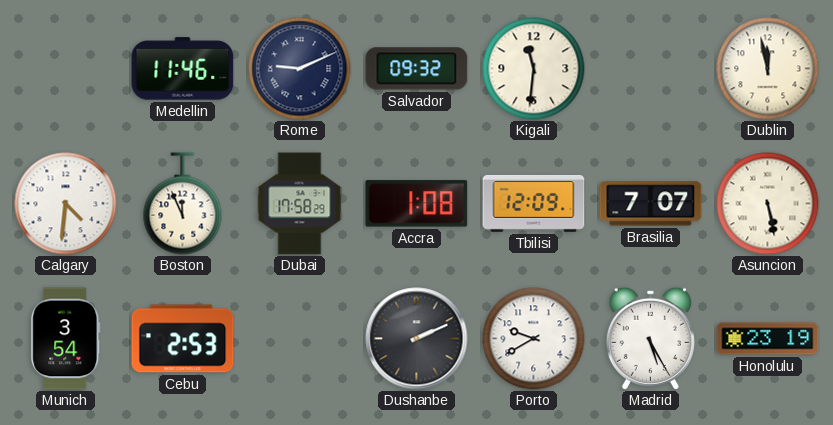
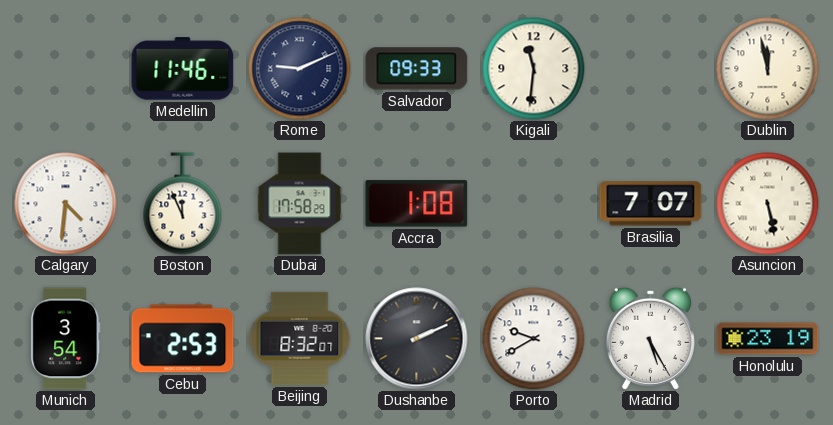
Salvador: 09:32 -> 09:33
Tbilisi: 12:09 -> none
Beijing: none -> 8:32
